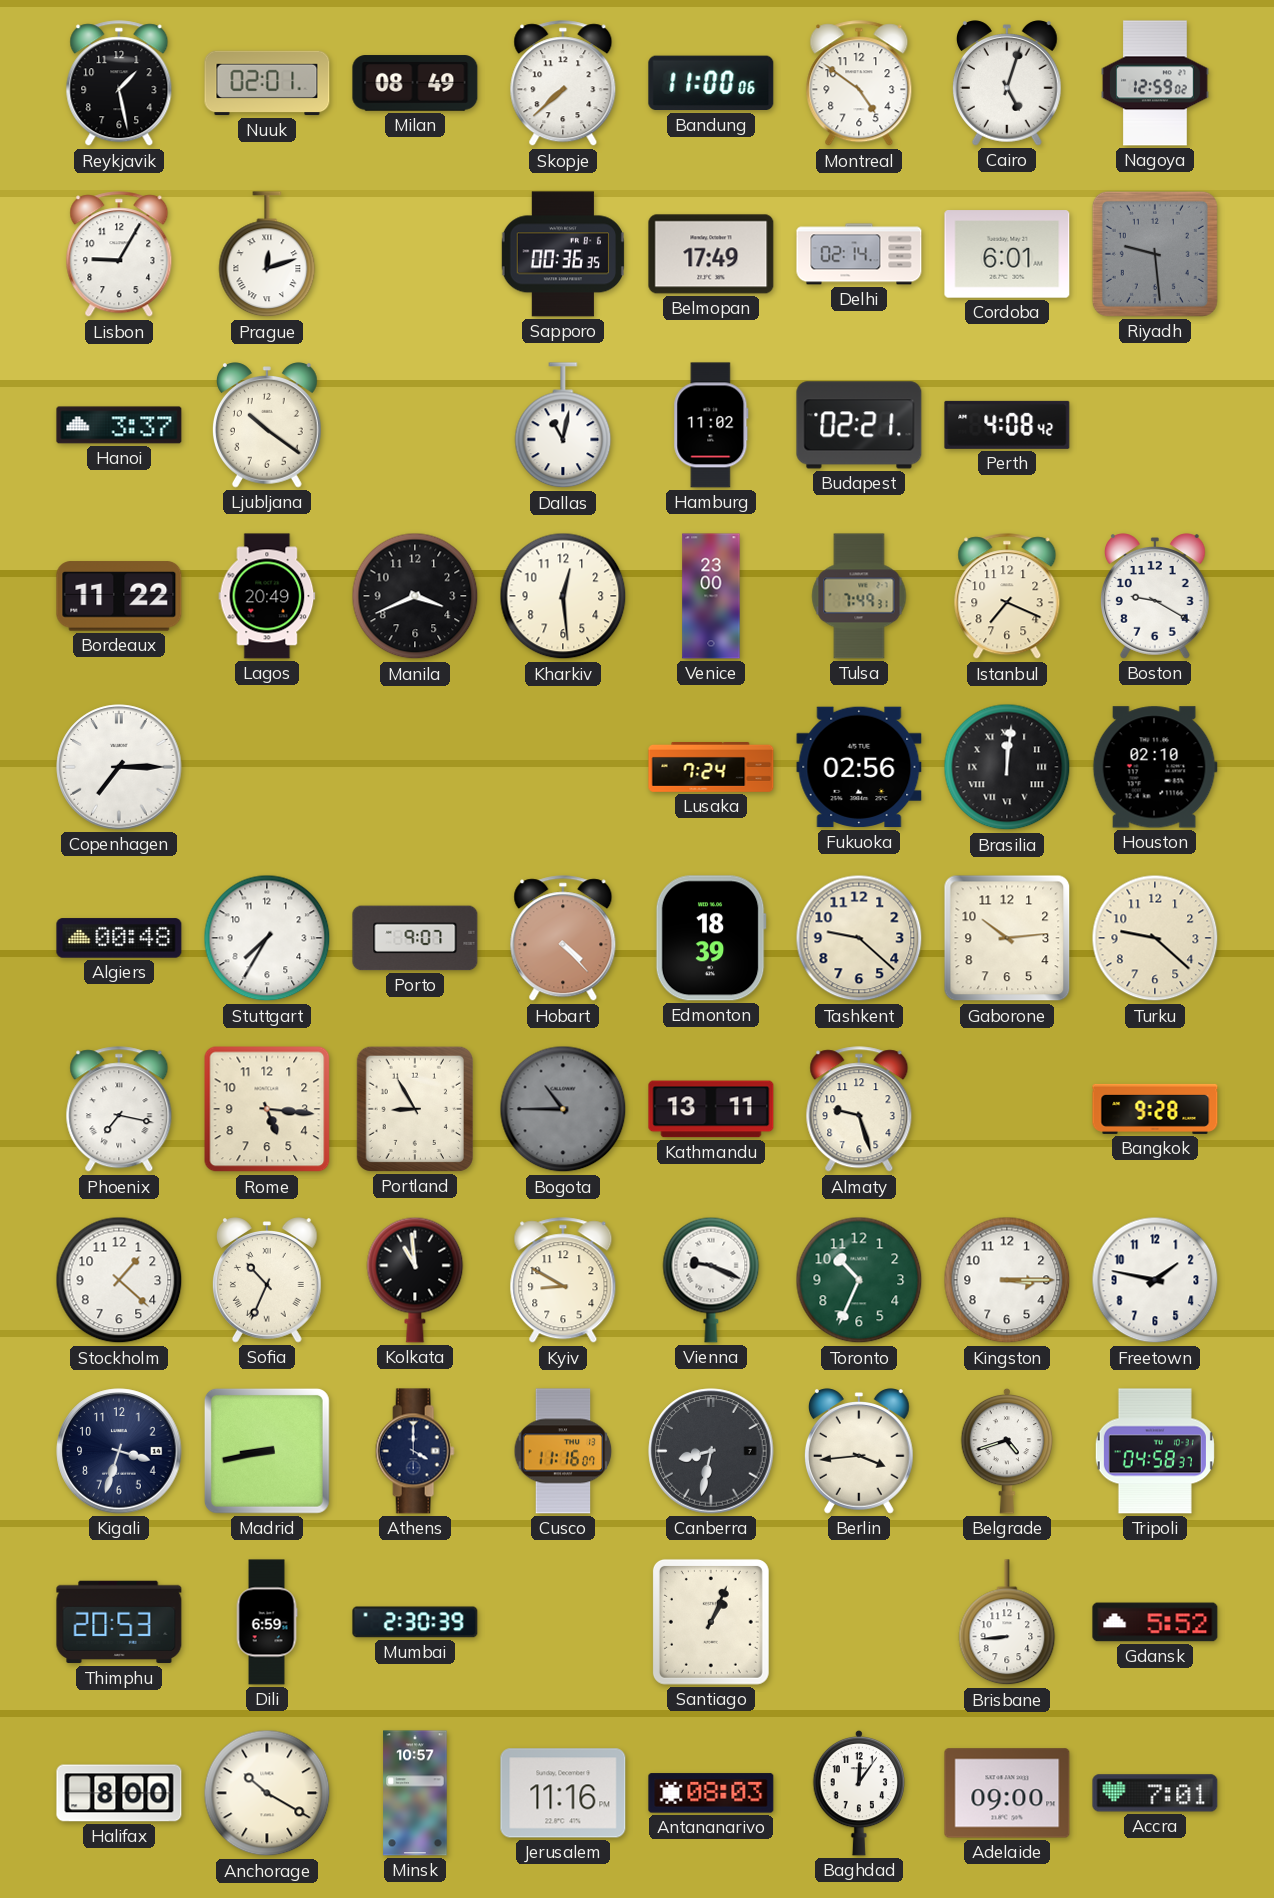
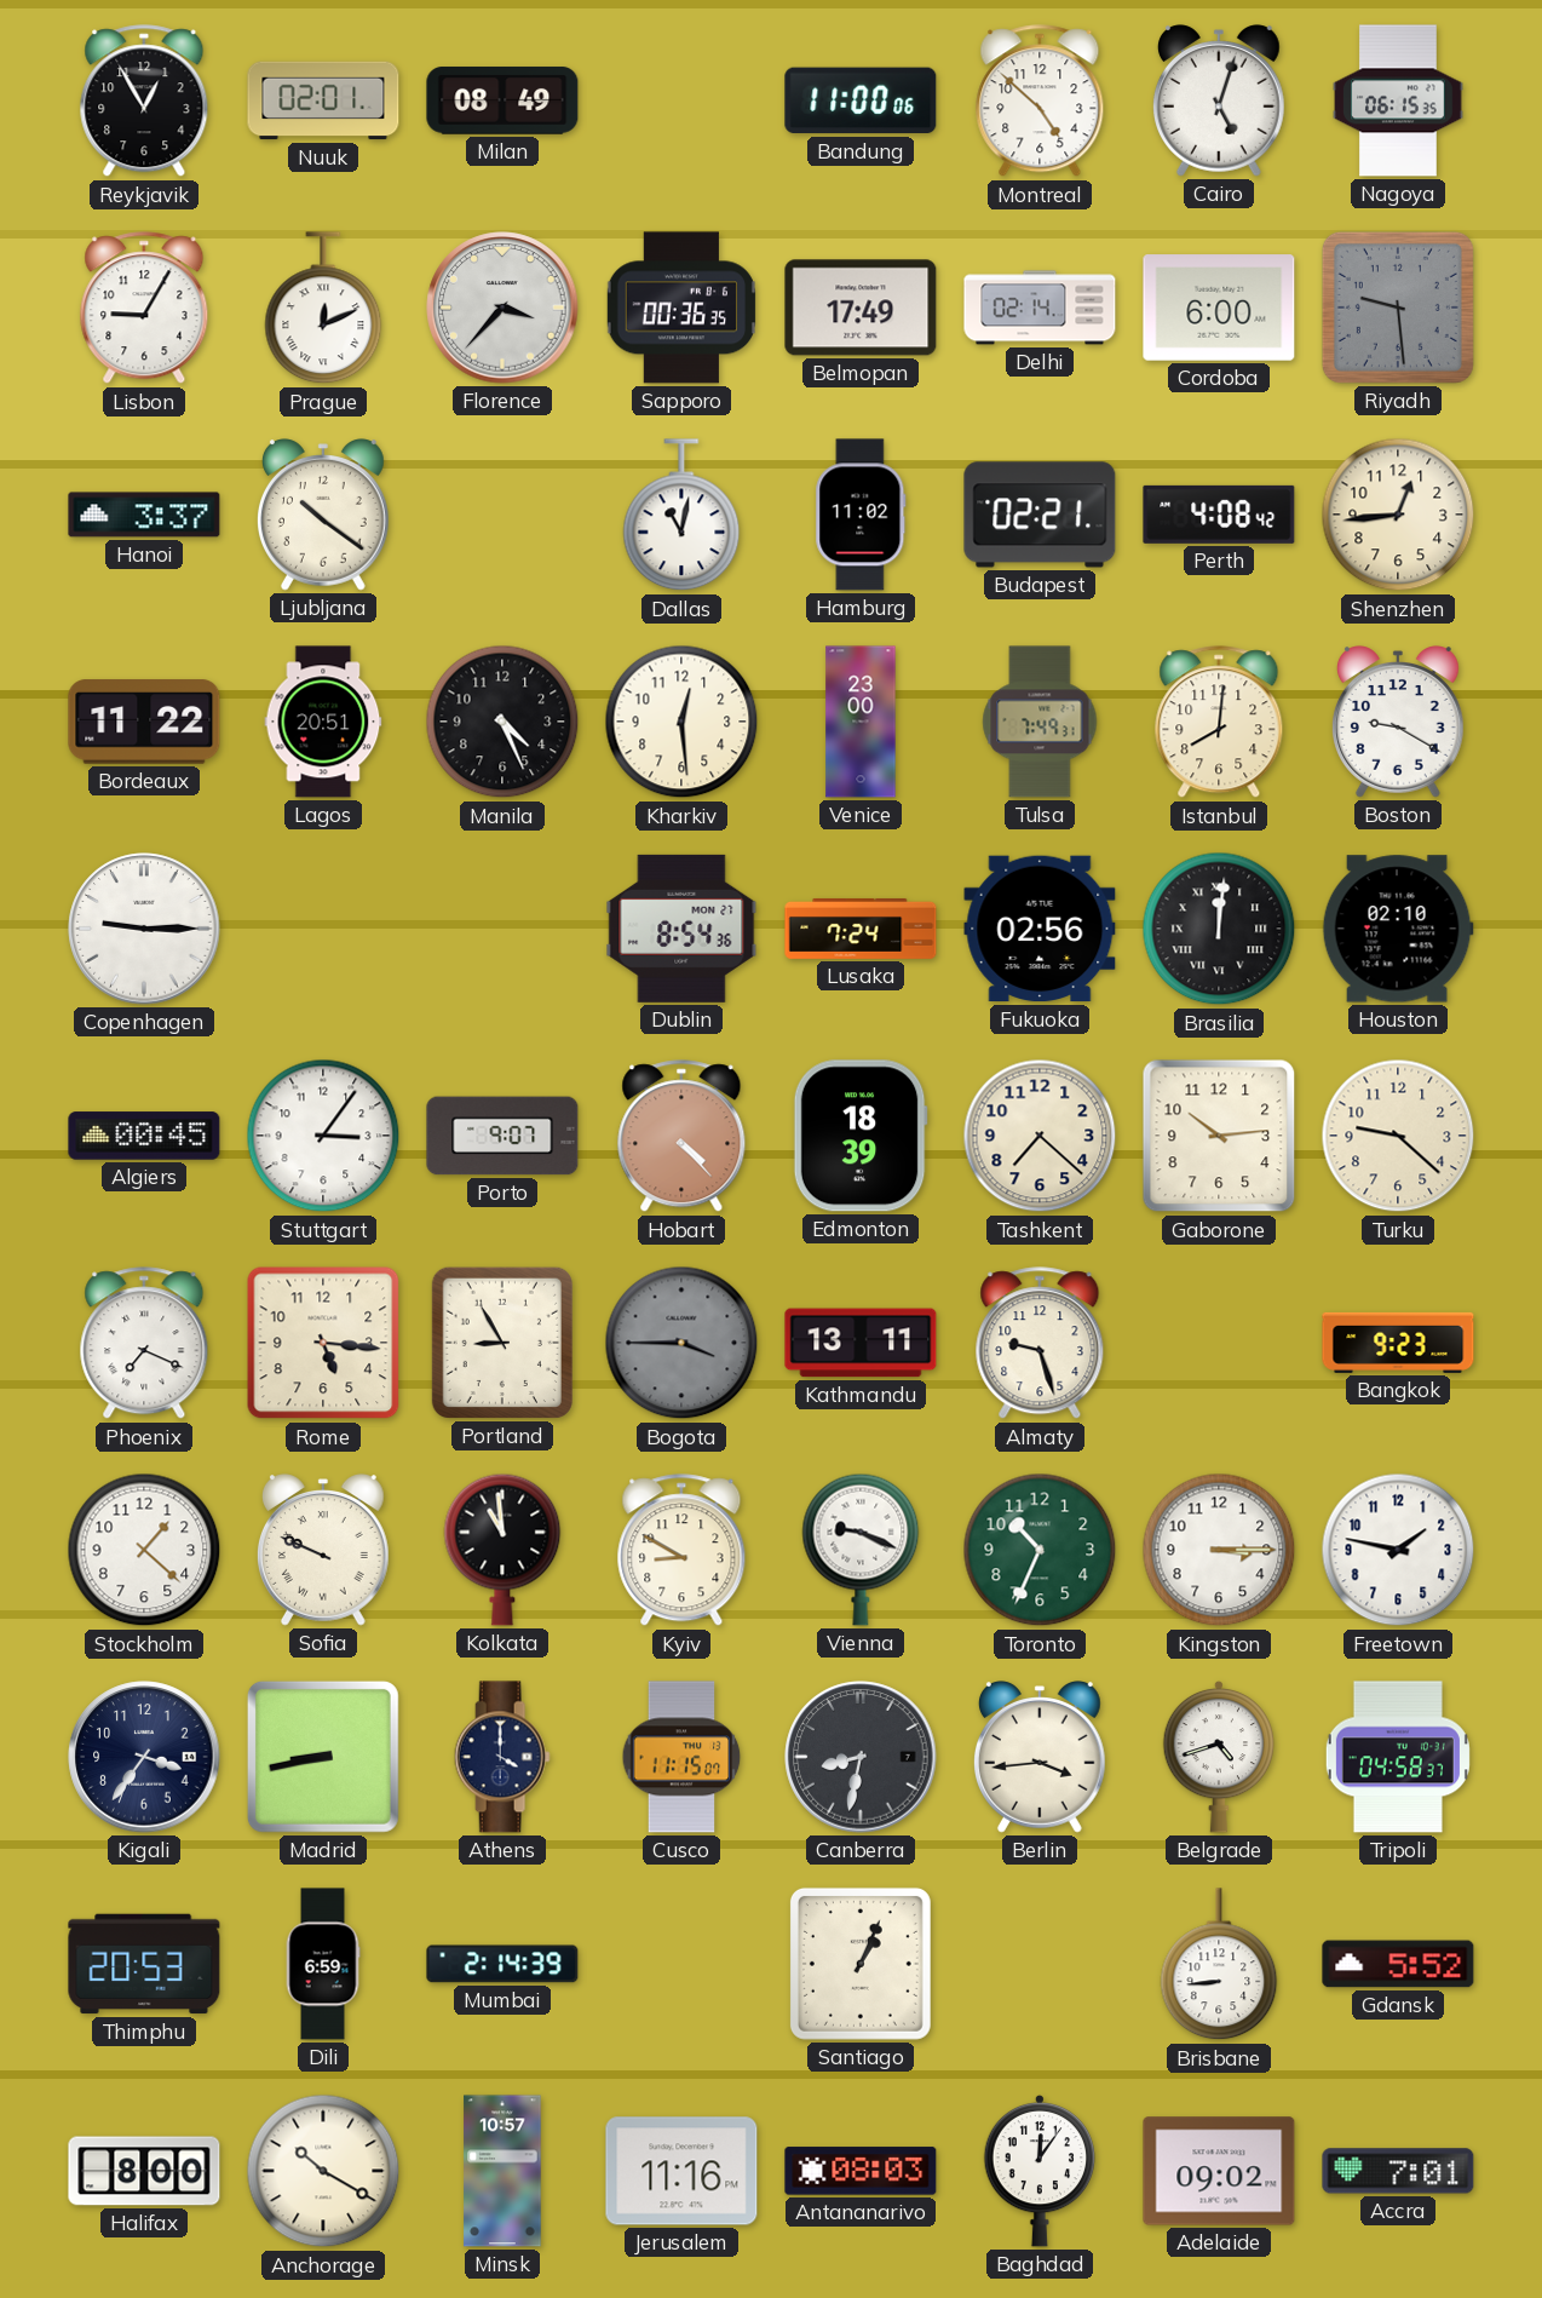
Reykjavik: 1:28 -> 12:55
Skopje: 7:38 -> none
Montreal: 4:51 -> 4:52
Nagoya: 12:59 -> 06:15
Prague: 12:12 -> 12:11
Florence: none -> 3:37
Cordoba: 6:01 -> 6:00
Shenzhen: none -> 12:44
Lagos: 20:49 -> 20:51
Manila: 3:41 -> 4:26
Istanbul: 7:19 -> 8:01
Copenhagen: 7:15 -> 9:15
Dublin: none -> 8:54
Algiers: 00:48 -> 00:45
Stuttgart: 7:35 -> 3:06
Tashkent: 9:22 -> 7:22
Phoenix: 7:17 -> 7:19
Bogota: 10:45 -> 3:45
Bangkok: 9:28 -> 9:23
Sofia: 10:34 -> 9:49
Kigali: 3:33 -> 3:36
Cusco: 11:16 -> 11:15
Mumbai: 2:30 -> 2:14
Adelaide: 09:00 -> 09:02
